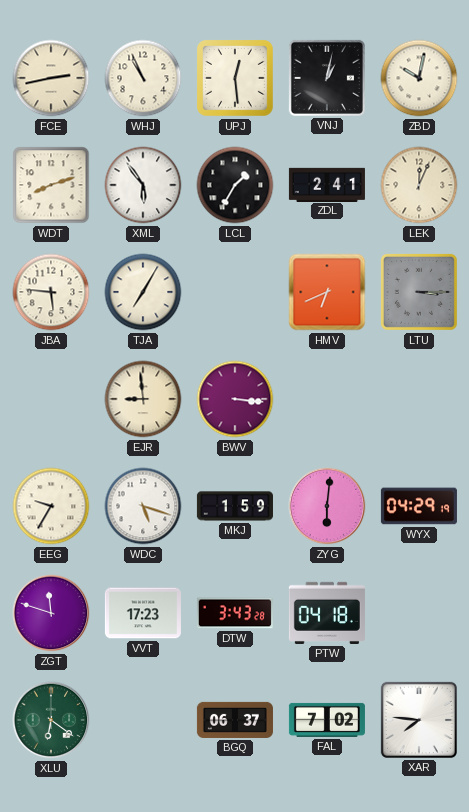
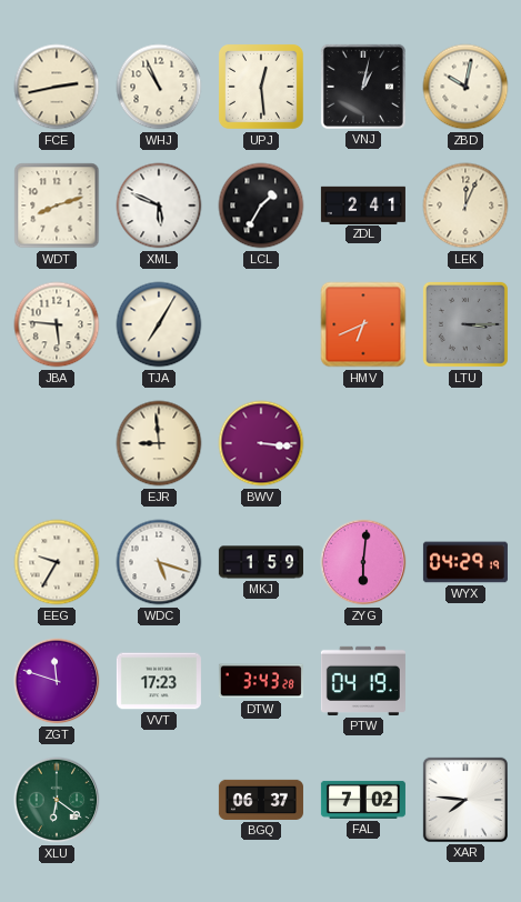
XML: 5:54 -> 5:49
PTW: 04:18 -> 04:19
